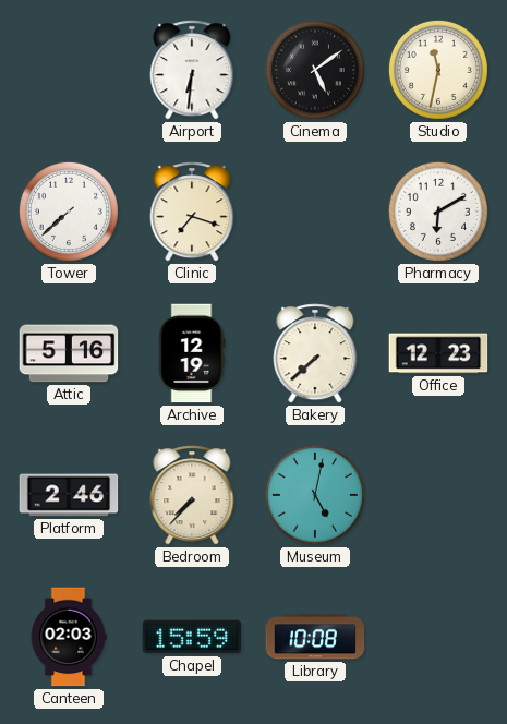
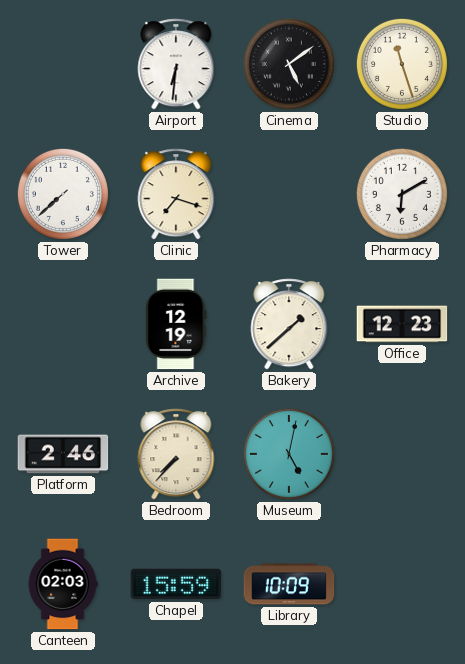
Studio: 11:32 -> 11:27
Attic: 5:16 -> none
Bakery: 7:38 -> 1:38
Library: 10:08 -> 10:09
